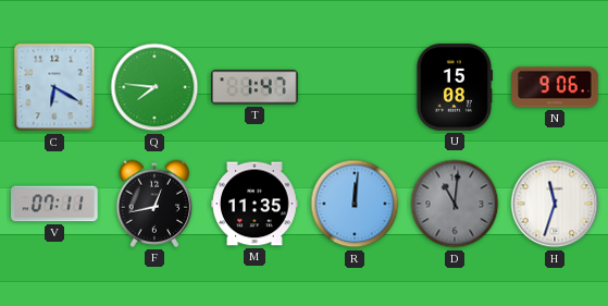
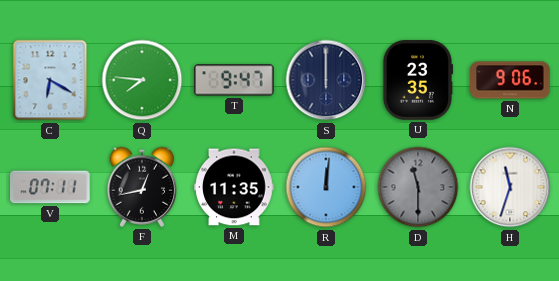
T: 1:47 -> 9:47
S: none -> 12:00
U: 15:08 -> 23:35
D: 11:01 -> 11:30
